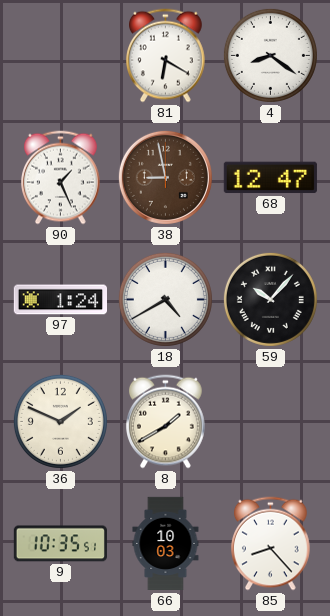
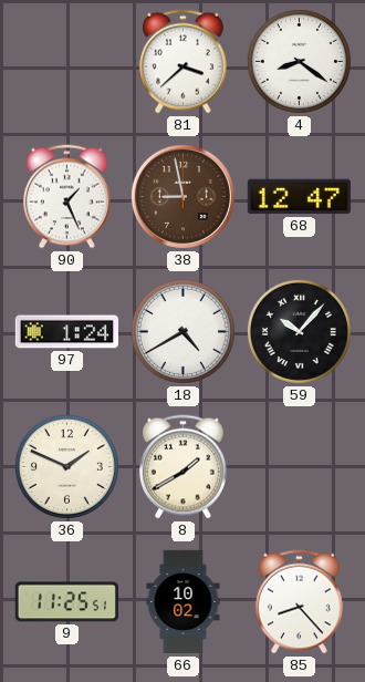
81: 6:20 -> 3:38
9: 10:35 -> 11:25
66: 10:03 -> 10:02
